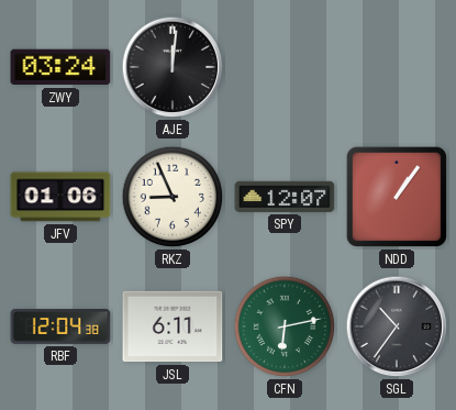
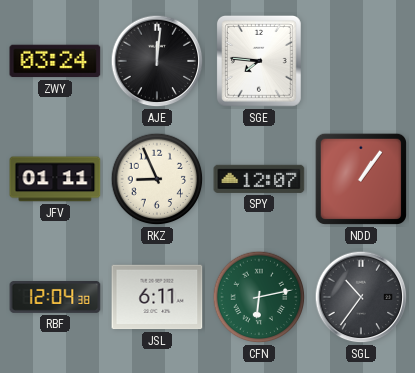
SGE: none -> 7:46
JFV: 01:06 -> 01:11
